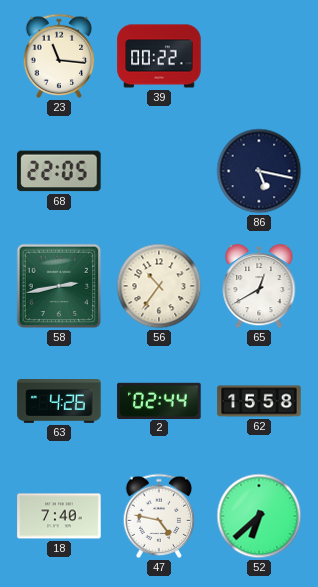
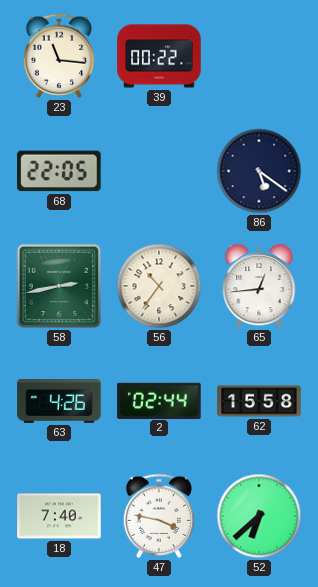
86: 5:17 -> 5:21
65: 12:40 -> 12:44
47: 4:47 -> 3:47
